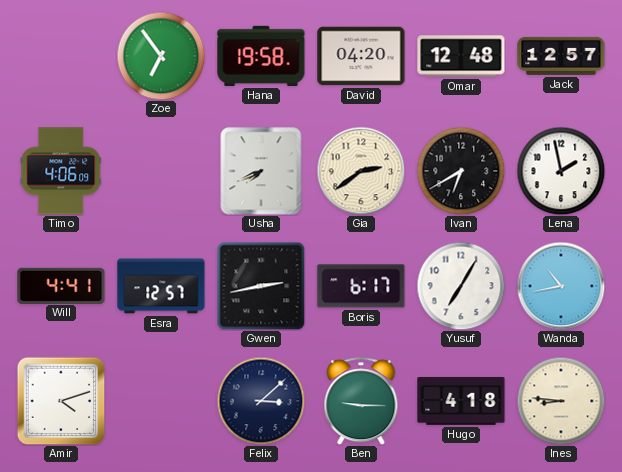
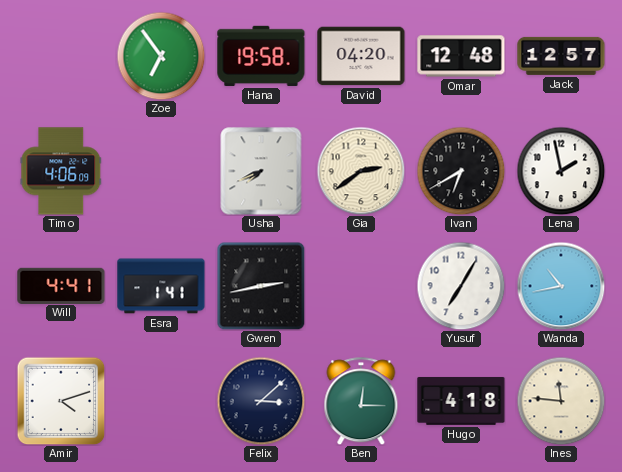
Esra: 12:57 -> 1:41
Boris: 6:17 -> none
Ben: 9:15 -> 12:15
Ines: 8:46 -> 11:46
